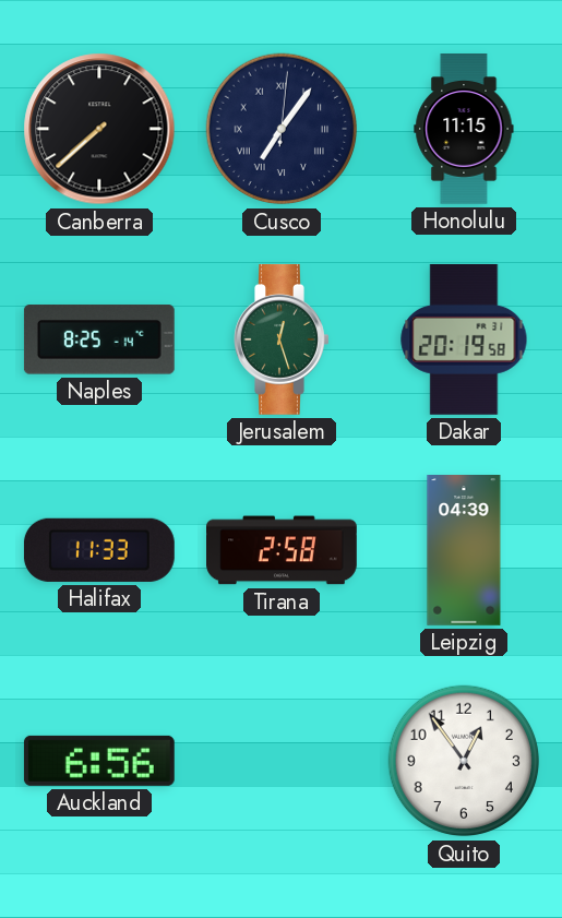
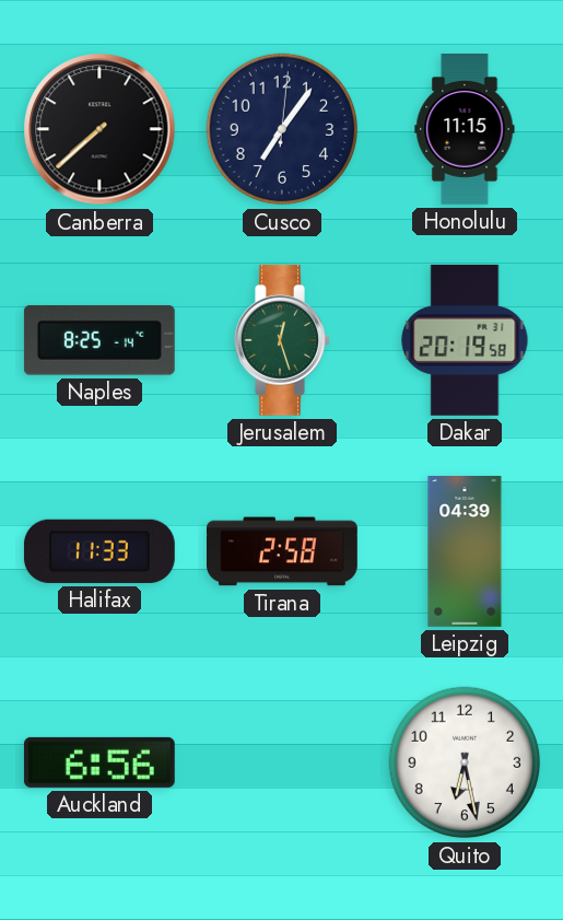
Cusco numerals: Roman -> Arabic
Quito: 12:54 -> 6:28
